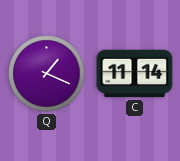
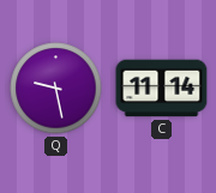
Q: 1:19 -> 9:28
